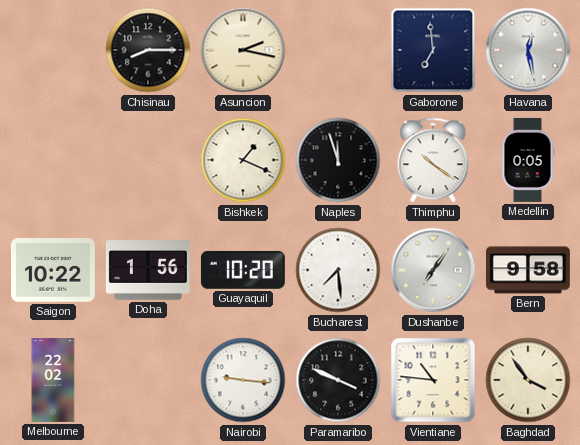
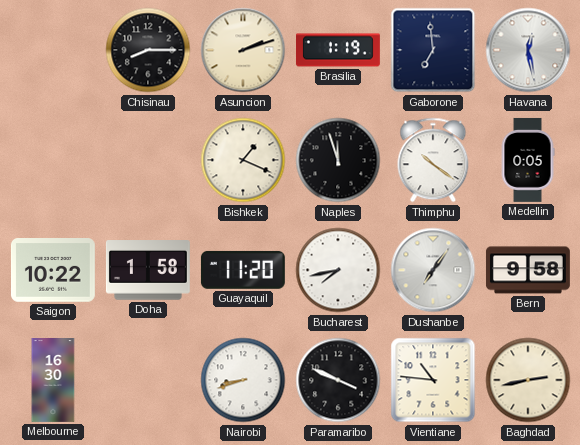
Asuncion: 2:17 -> 2:12
Brasilia: none -> 1:19
Doha: 1:56 -> 1:58
Guayaquil: 10:20 -> 11:20
Bucharest: 7:29 -> 7:43
Melbourne: 22:02 -> 16:30
Nairobi: 9:16 -> 8:42
Baghdad: 3:54 -> 2:43
